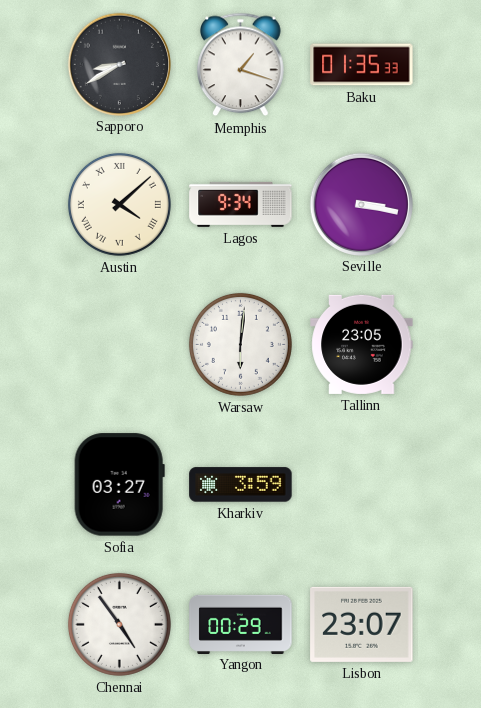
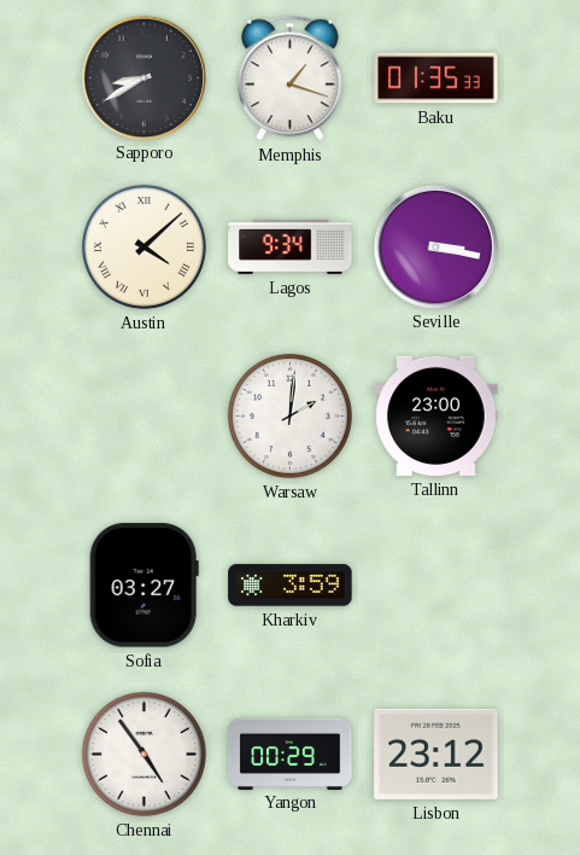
Warsaw: 6:01 -> 2:01
Tallinn: 23:05 -> 23:00
Lisbon: 23:07 -> 23:12
